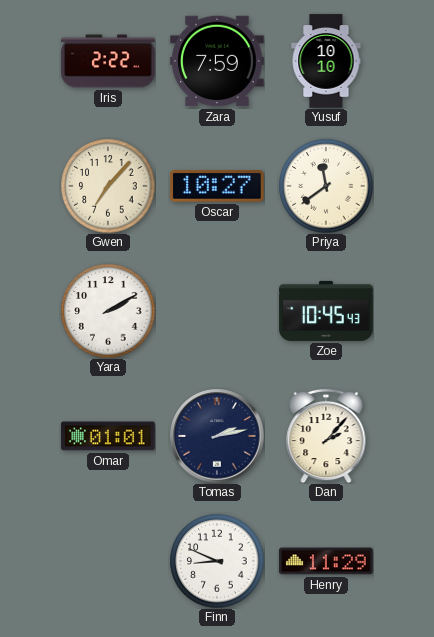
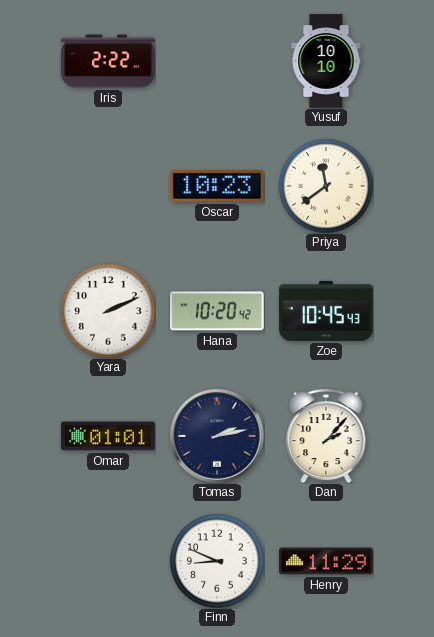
Zara: 7:59 -> none
Gwen: 7:07 -> none
Oscar: 10:27 -> 10:23
Yara: 2:10 -> 2:11
Hana: none -> 10:20
